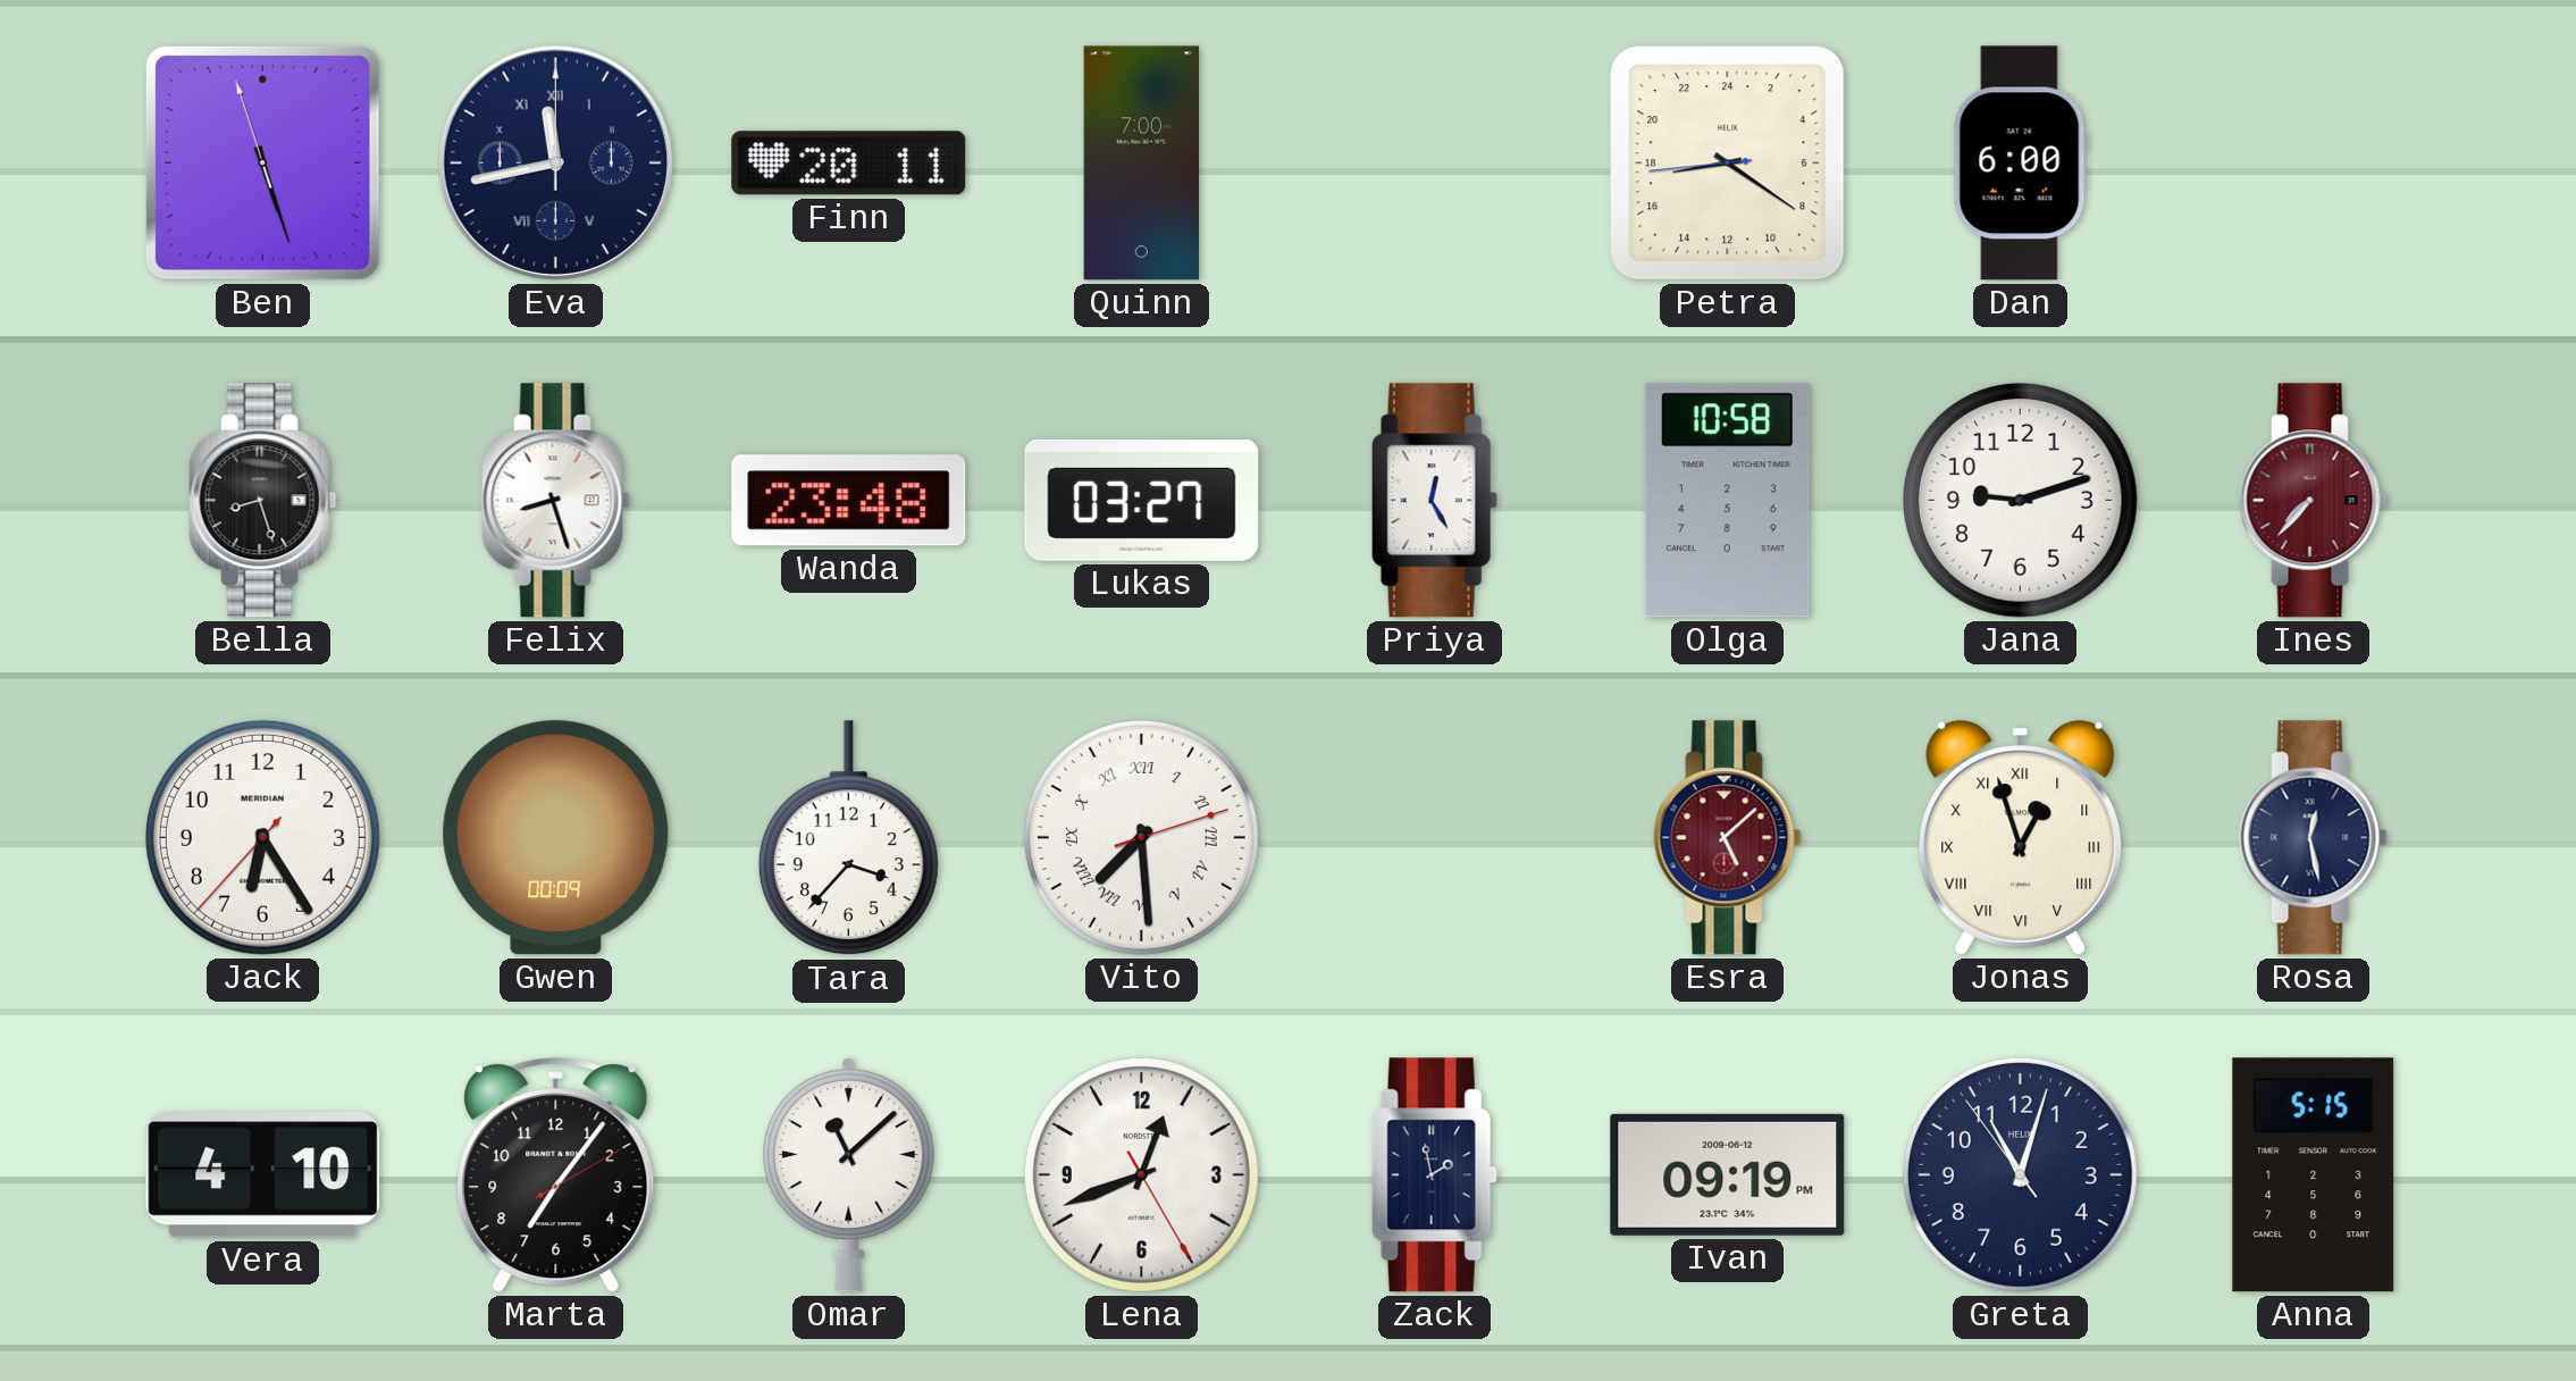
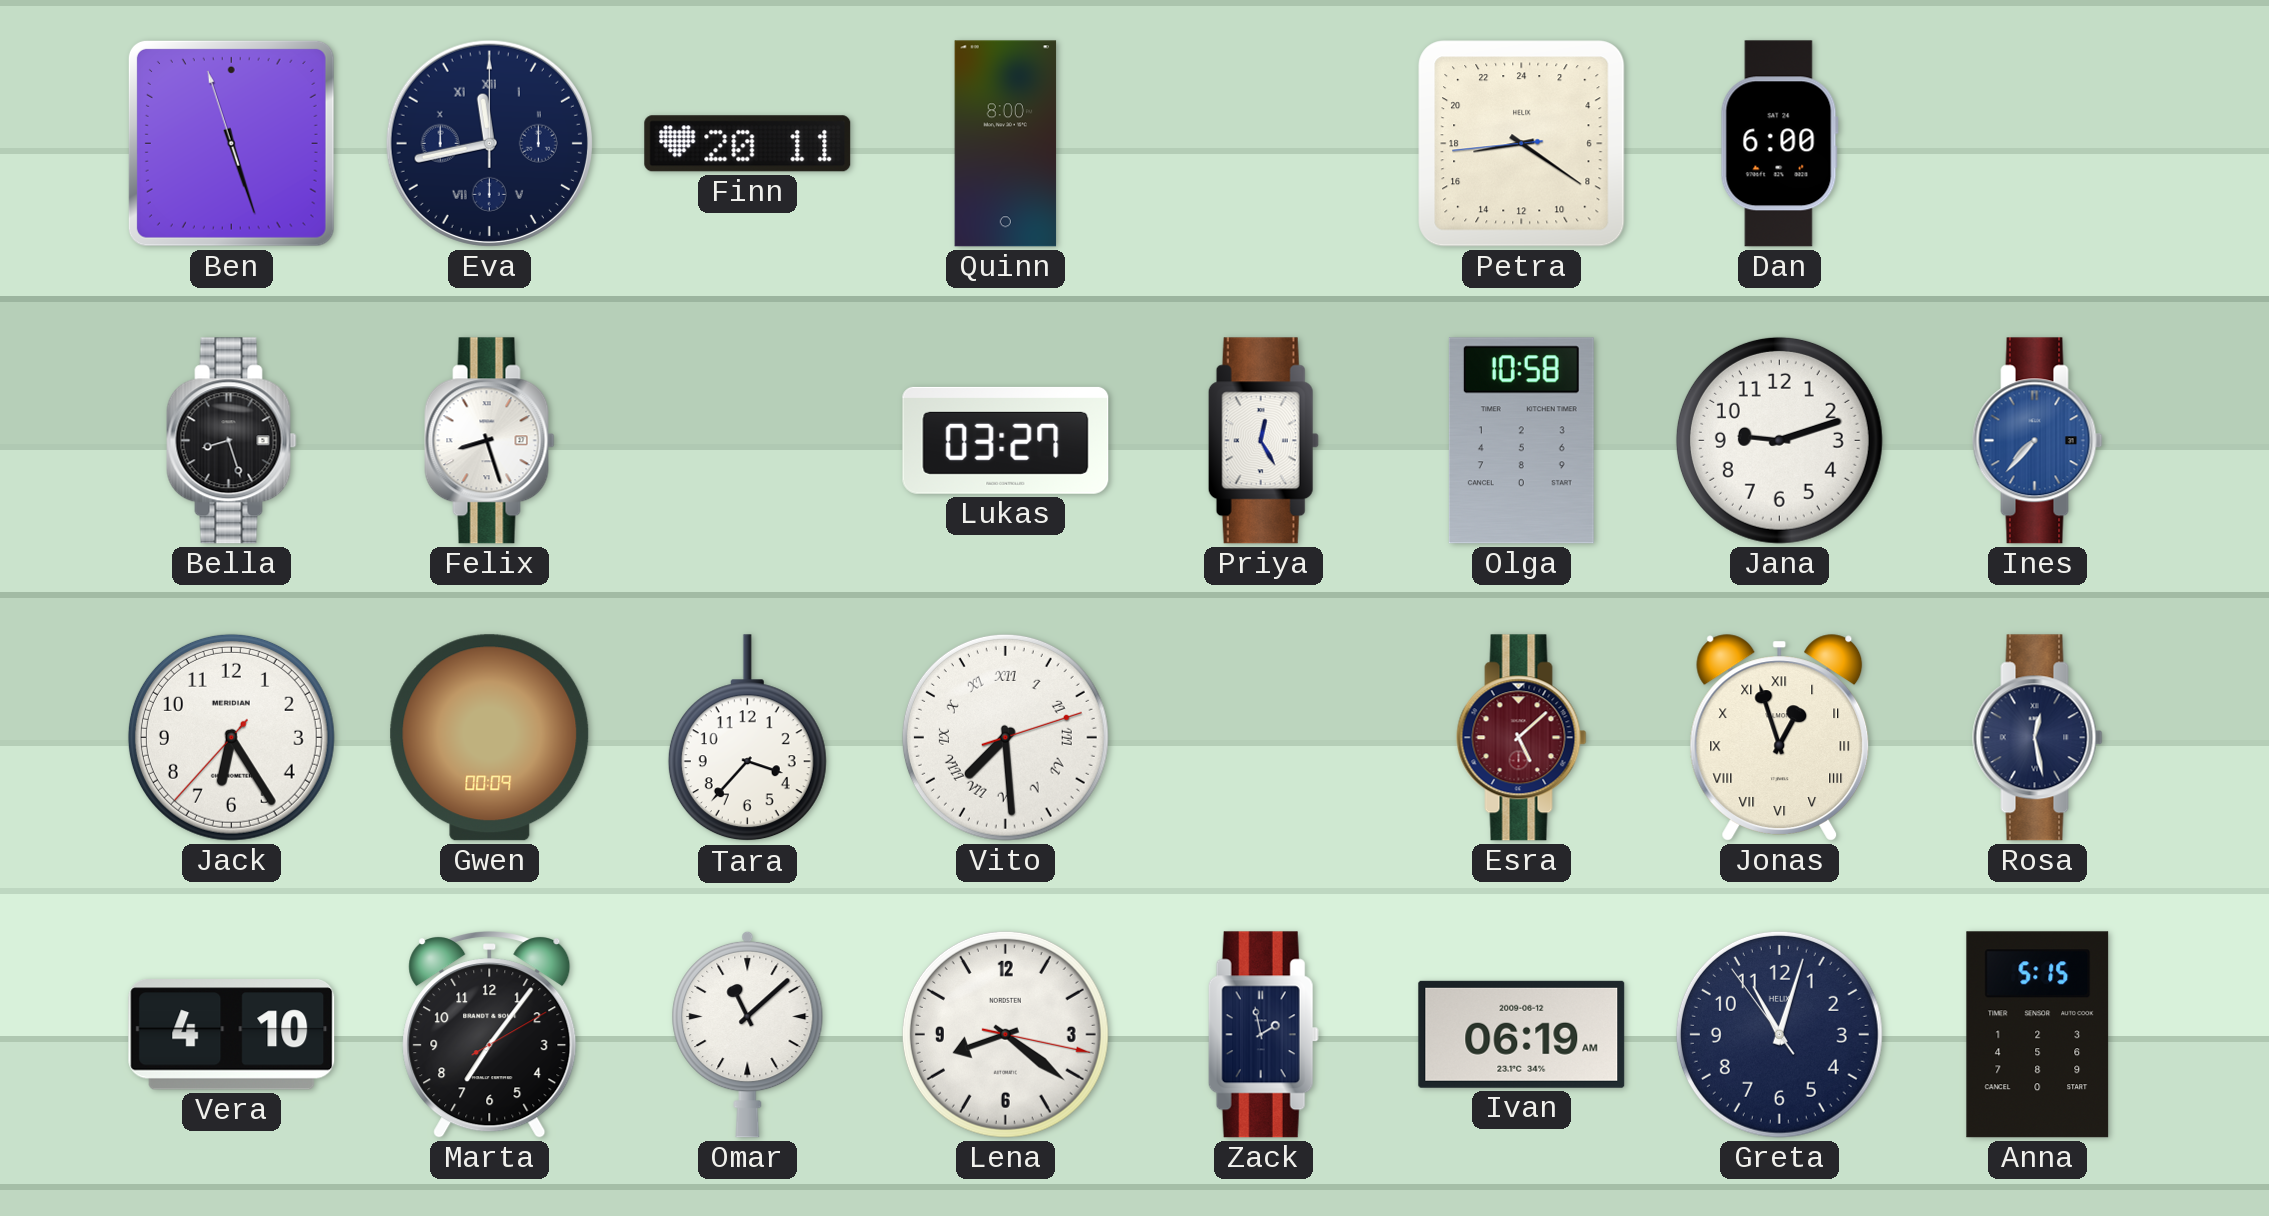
Quinn: 7:00 -> 8:00
Wanda: 23:48 -> none
Ines dial: burgundy -> blue
Lena: 12:41 -> 8:21
Ivan: 09:19 -> 06:19
